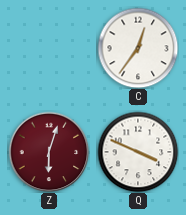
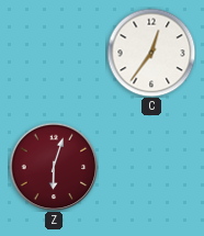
Q: 3:49 -> none
